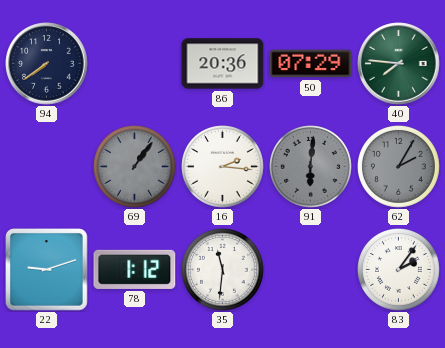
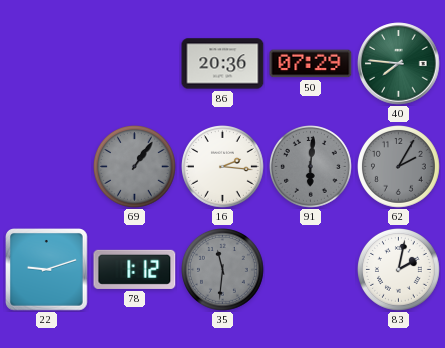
94: 7:39 -> none
35 dial: white -> grey
83: 2:06 -> 2:02
